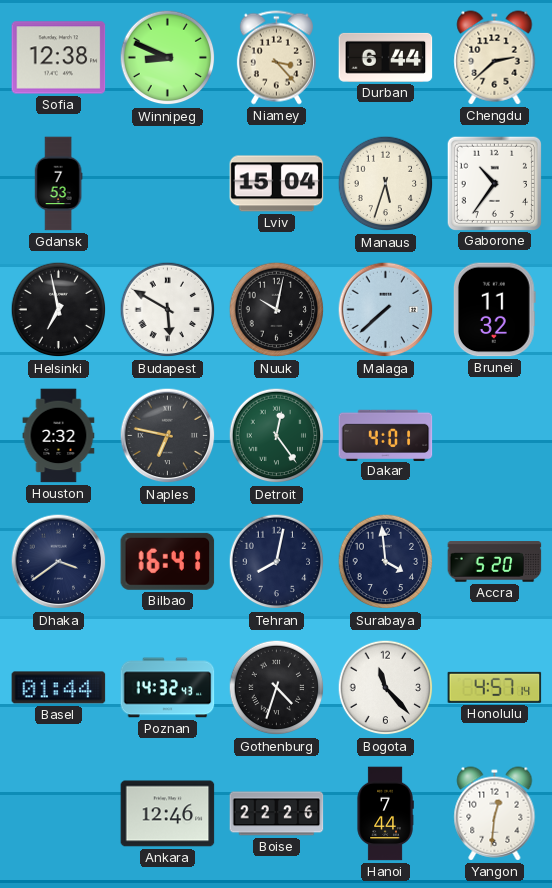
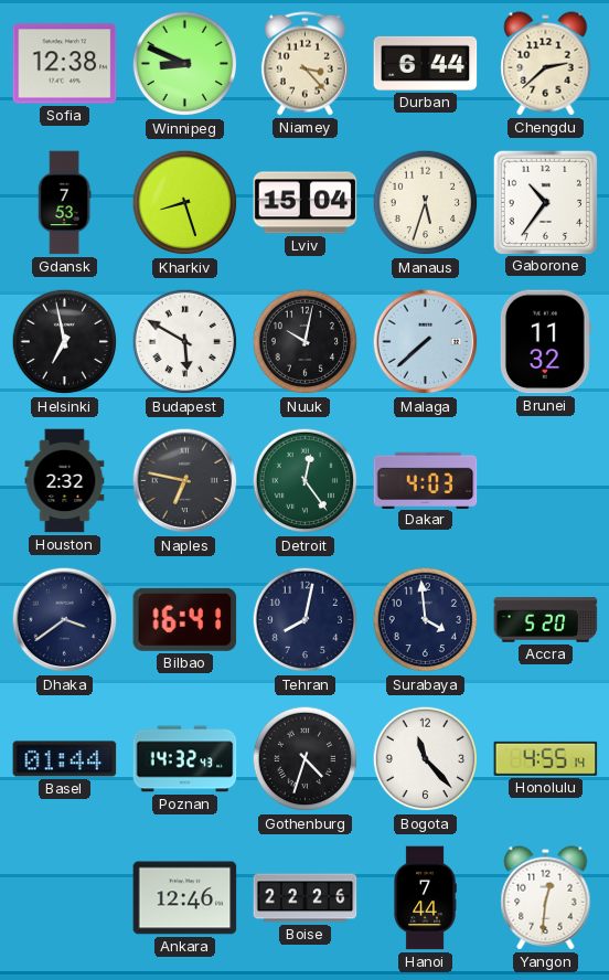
Kharkiv: none -> 8:27
Dakar: 4:01 -> 4:03
Honolulu: 4:57 -> 4:55
